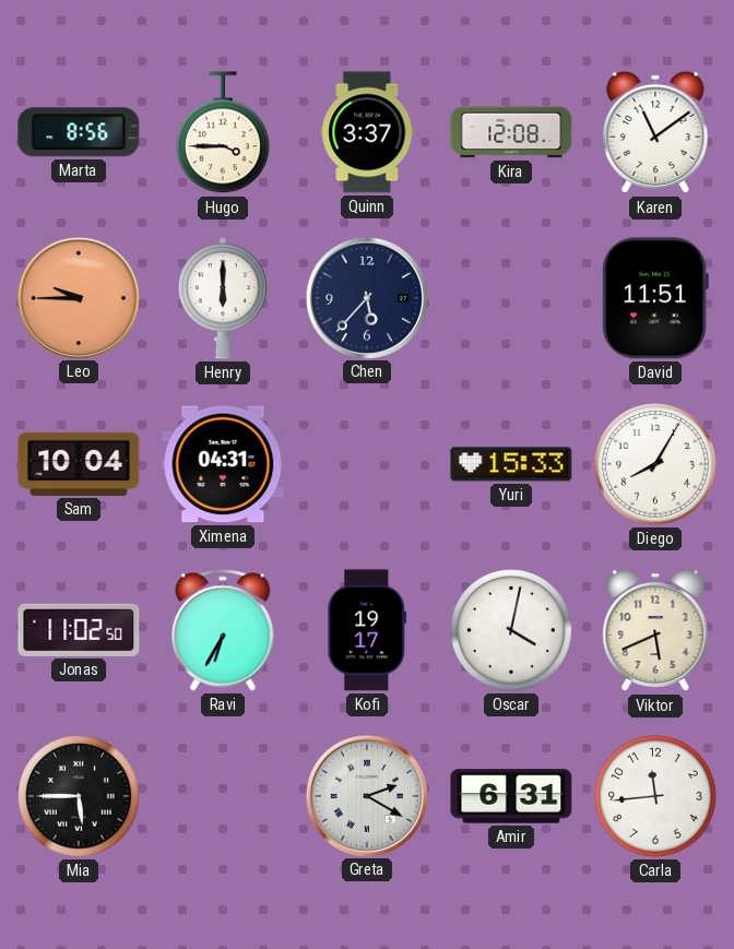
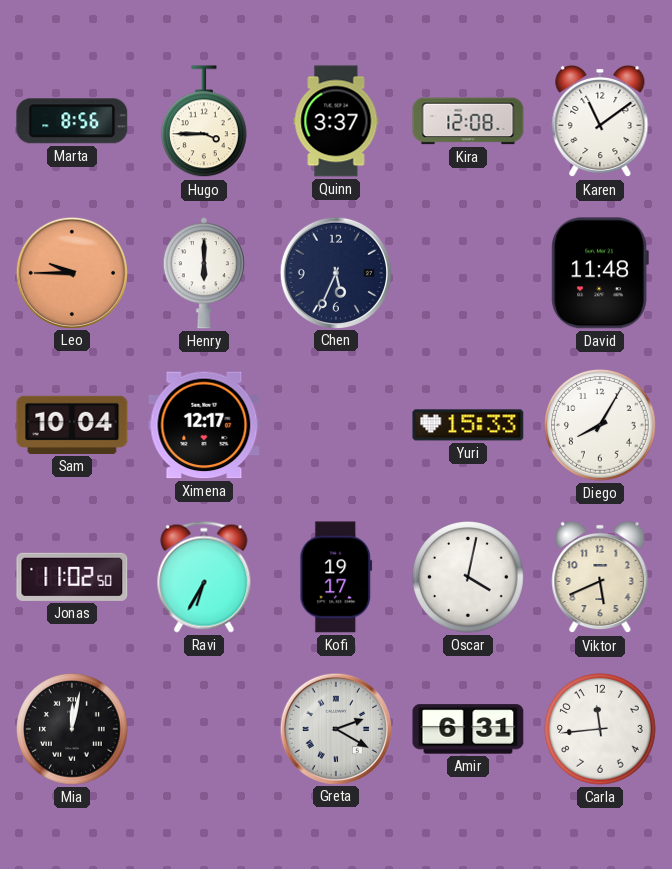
Chen: 5:37 -> 5:34
David: 11:51 -> 11:48
Ximena: 04:31 -> 12:17
Mia: 5:45 -> 12:02
